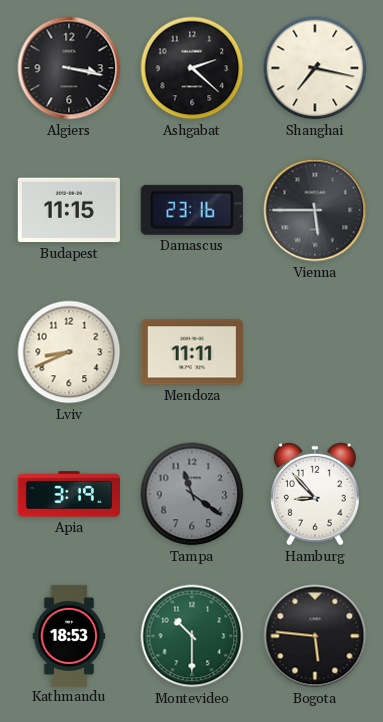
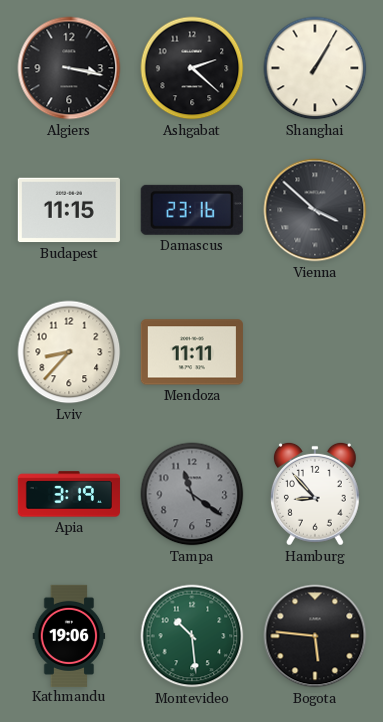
Shanghai: 7:17 -> 1:05
Vienna: 5:45 -> 3:52
Lviv: 8:41 -> 8:37
Kathmandu: 18:53 -> 19:06
Montevideo: 10:30 -> 10:29
